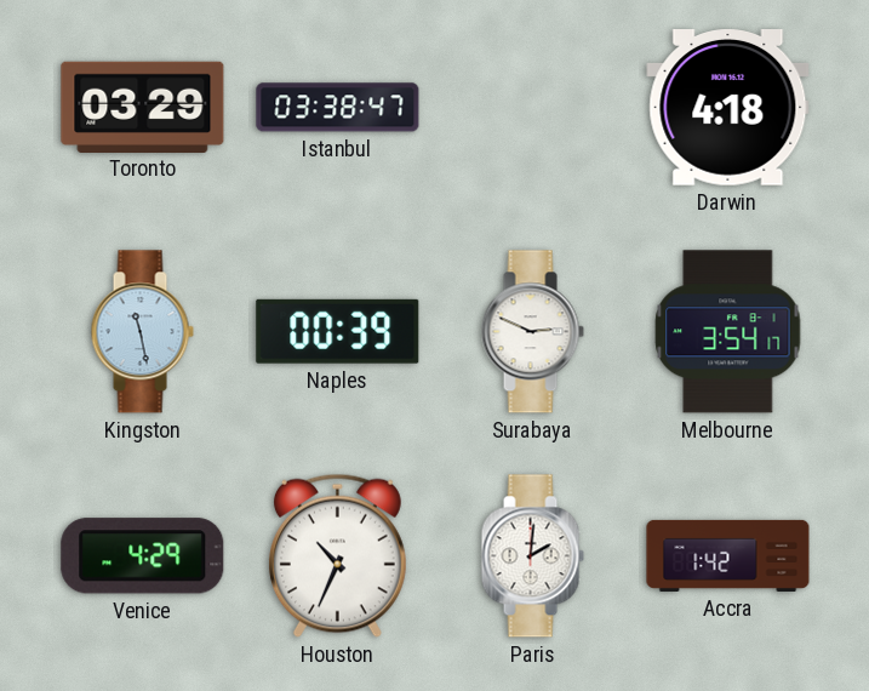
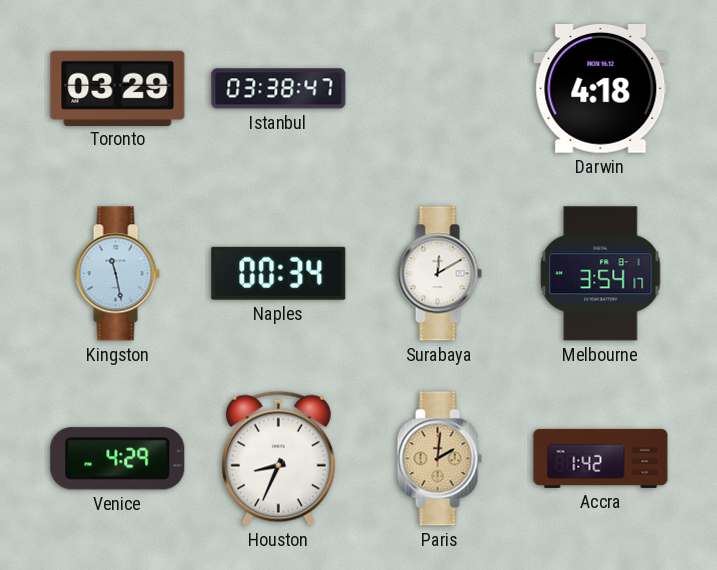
Naples: 00:39 -> 00:34
Surabaya: 2:49 -> 12:10
Houston: 10:34 -> 8:34
Paris dial: white -> champagne
